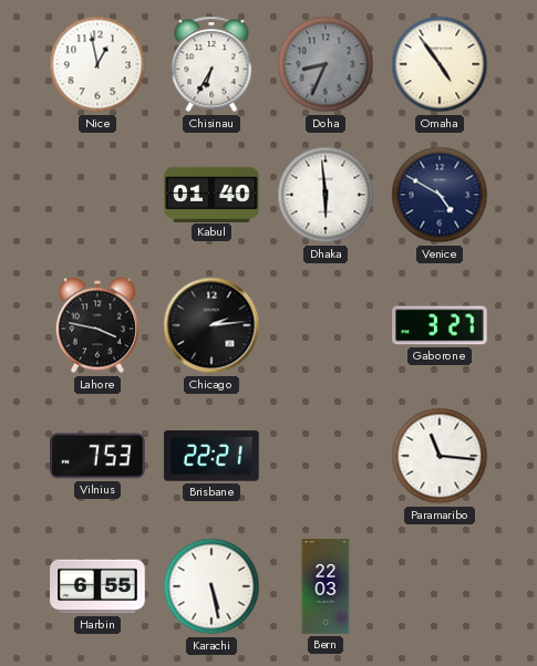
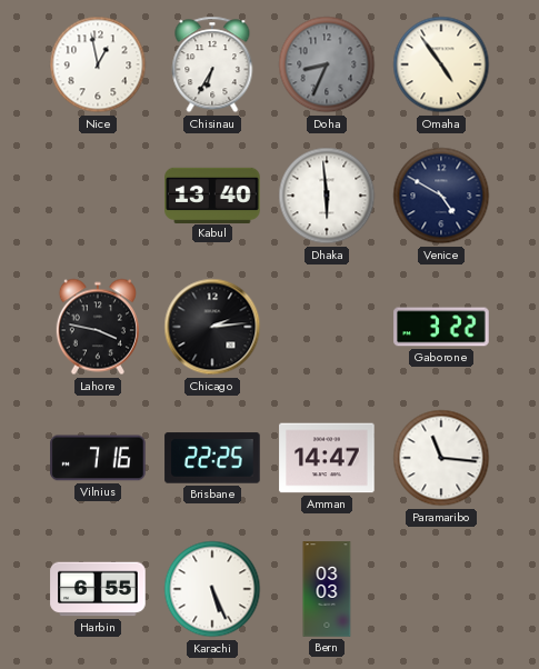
Kabul: 01:40 -> 13:40
Gaborone: 3:27 -> 3:22
Vilnius: 7:53 -> 7:16
Brisbane: 22:21 -> 22:25
Amman: none -> 14:47
Karachi: 5:28 -> 5:26
Bern: 22:03 -> 03:03
